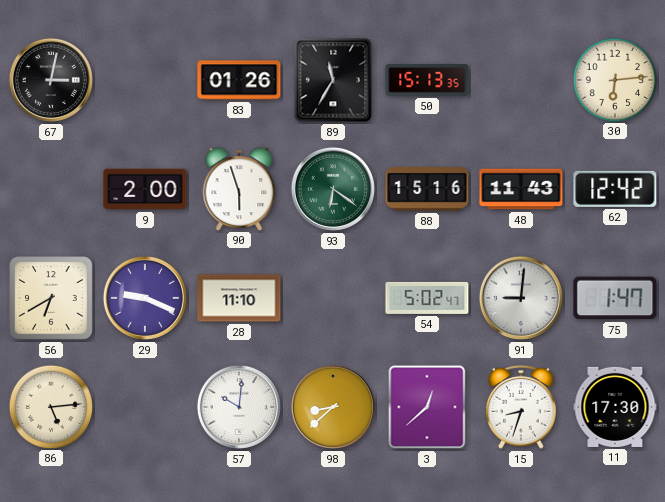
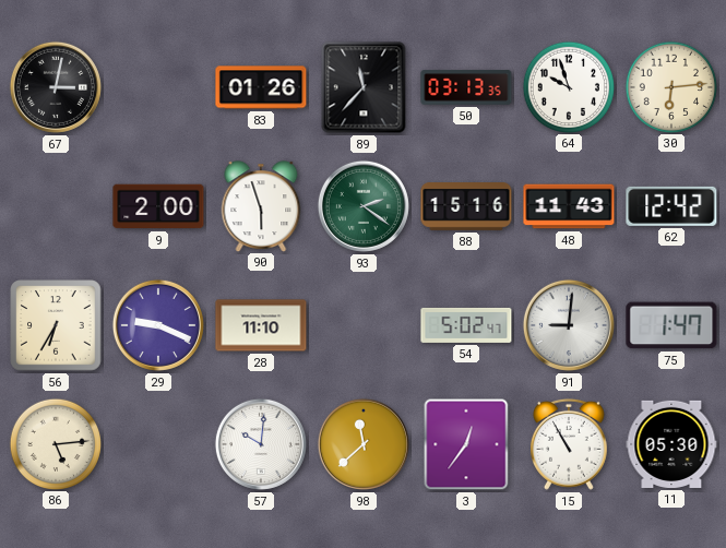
89: 11:35 -> 11:37
50: 15:13 -> 03:13
64: none -> 9:57
93: 6:21 -> 2:21
56: 6:40 -> 6:35
98: 8:38 -> 11:38
3: 12:38 -> 12:36
15: 8:33 -> 10:55
11: 17:30 -> 05:30
